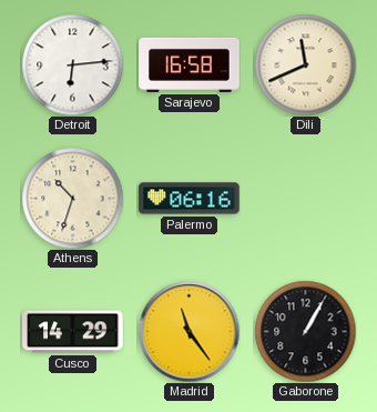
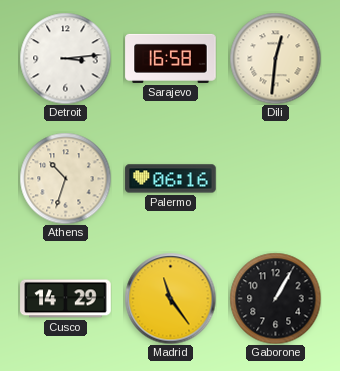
Detroit: 6:14 -> 3:14
Dili: 11:41 -> 12:31
